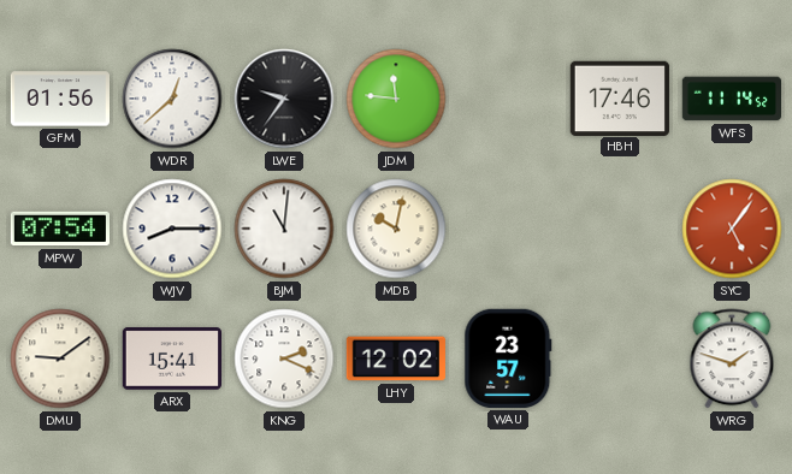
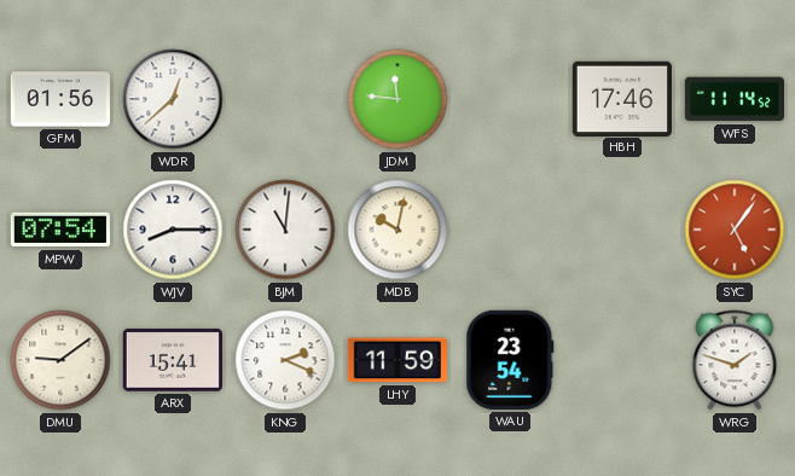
LWE: 9:36 -> none
LHY: 12:02 -> 11:59
WAU: 23:57 -> 23:54
